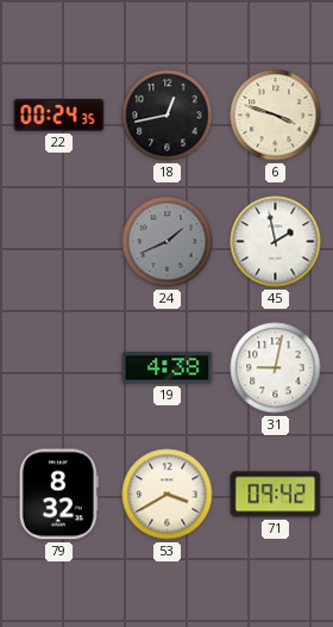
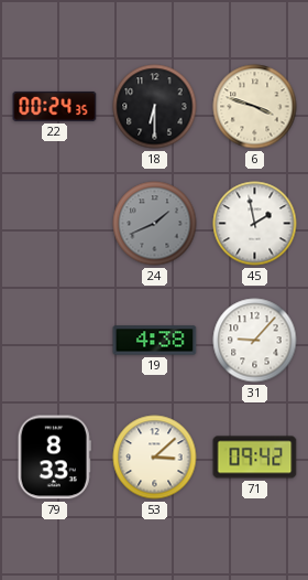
18: 12:43 -> 6:30
31: 9:02 -> 9:07
79: 8:32 -> 8:33
53: 3:40 -> 3:08
